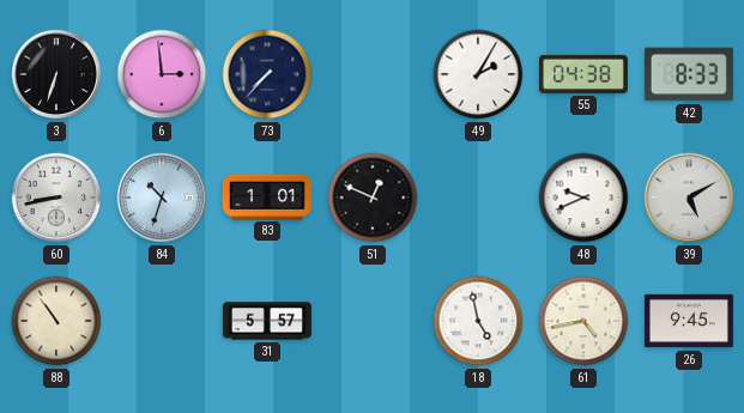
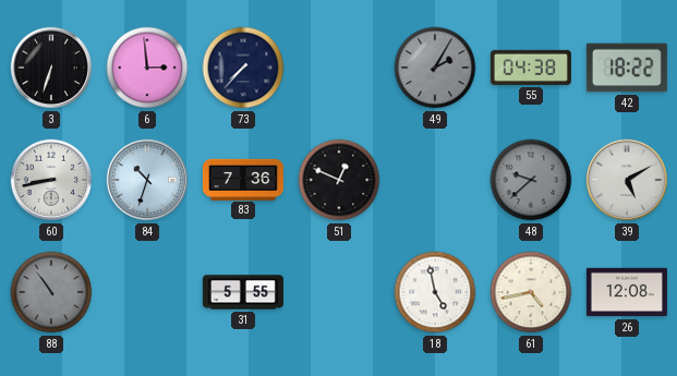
49 dial: white -> grey
42: 8:33 -> 18:22
83: 1:01 -> 7:36
48: 9:41 -> 9:38
48 dial: white -> grey
88 dial: cream -> grey
31: 5:57 -> 5:55
26: 9:45 -> 12:08
